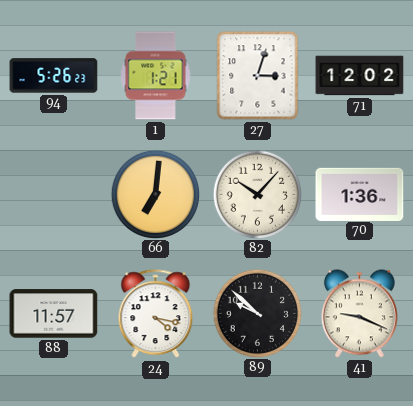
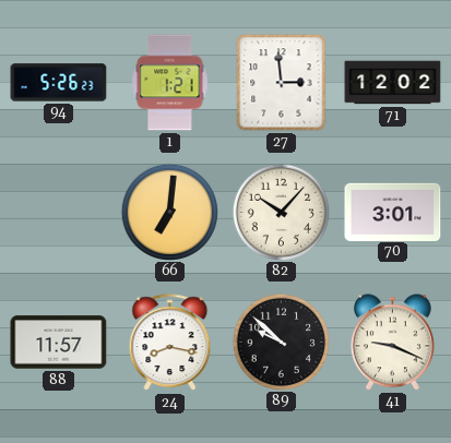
27: 3:03 -> 2:59
70: 1:36 -> 3:01
24: 4:17 -> 8:17
